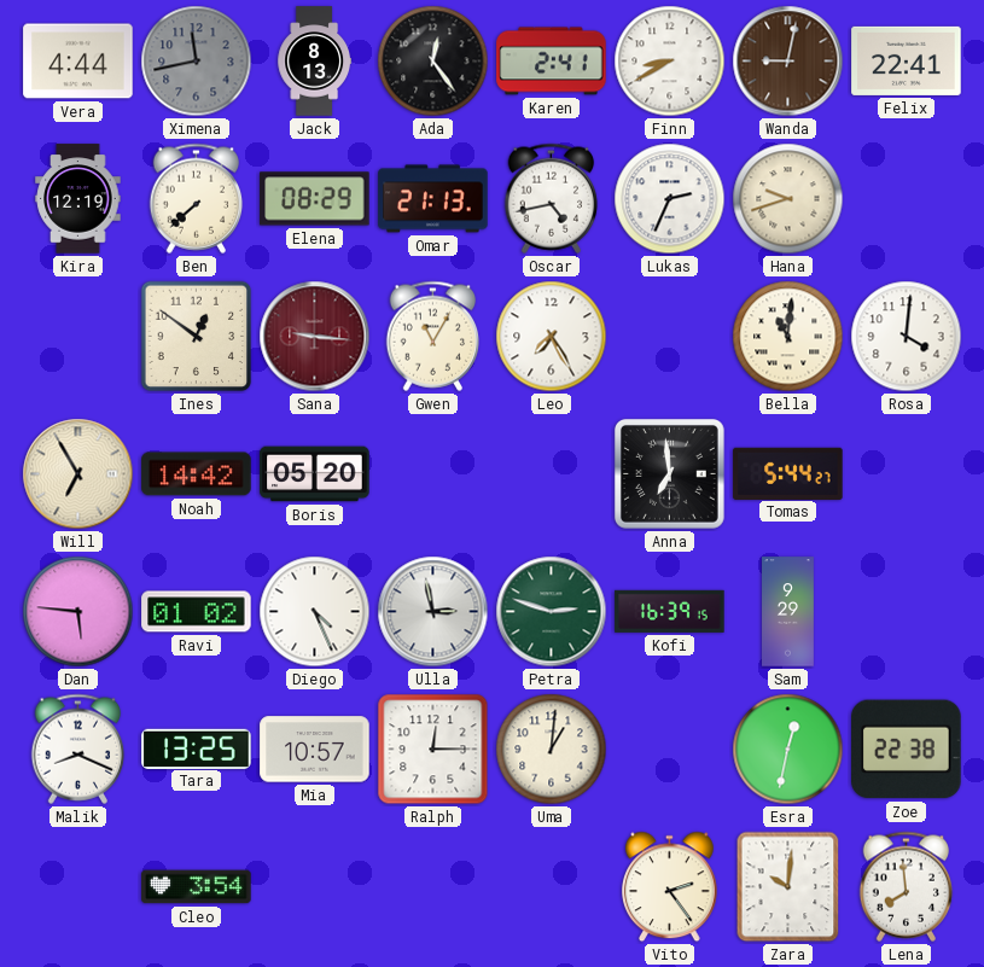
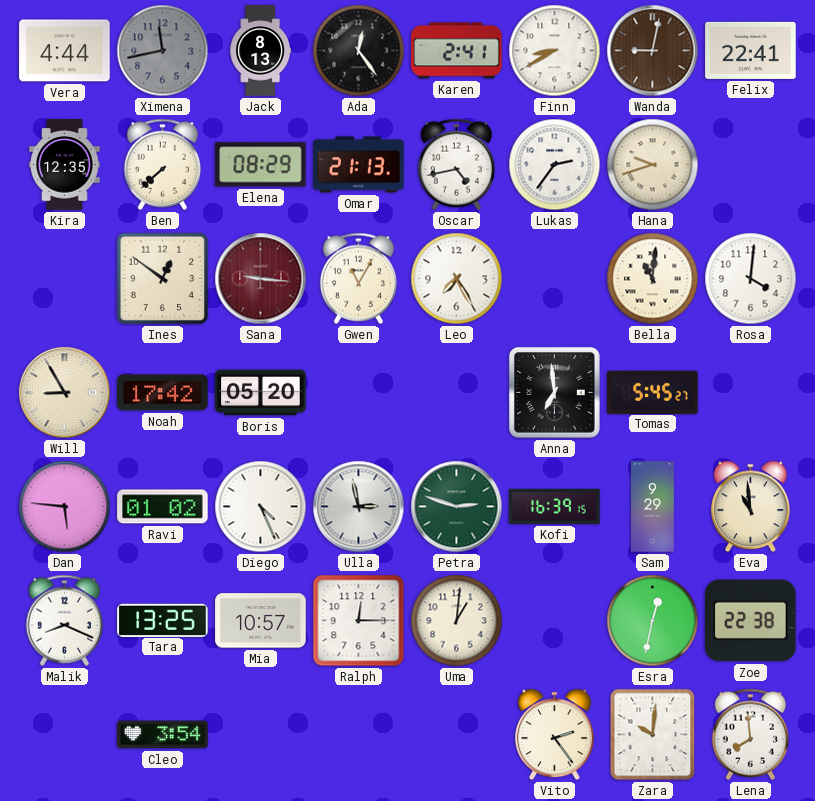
Kira: 12:19 -> 12:35
Lukas: 2:34 -> 2:36
Will: 6:55 -> 8:55
Noah: 14:42 -> 17:42
Tomas: 5:44 -> 5:45
Eva: none -> 10:59
